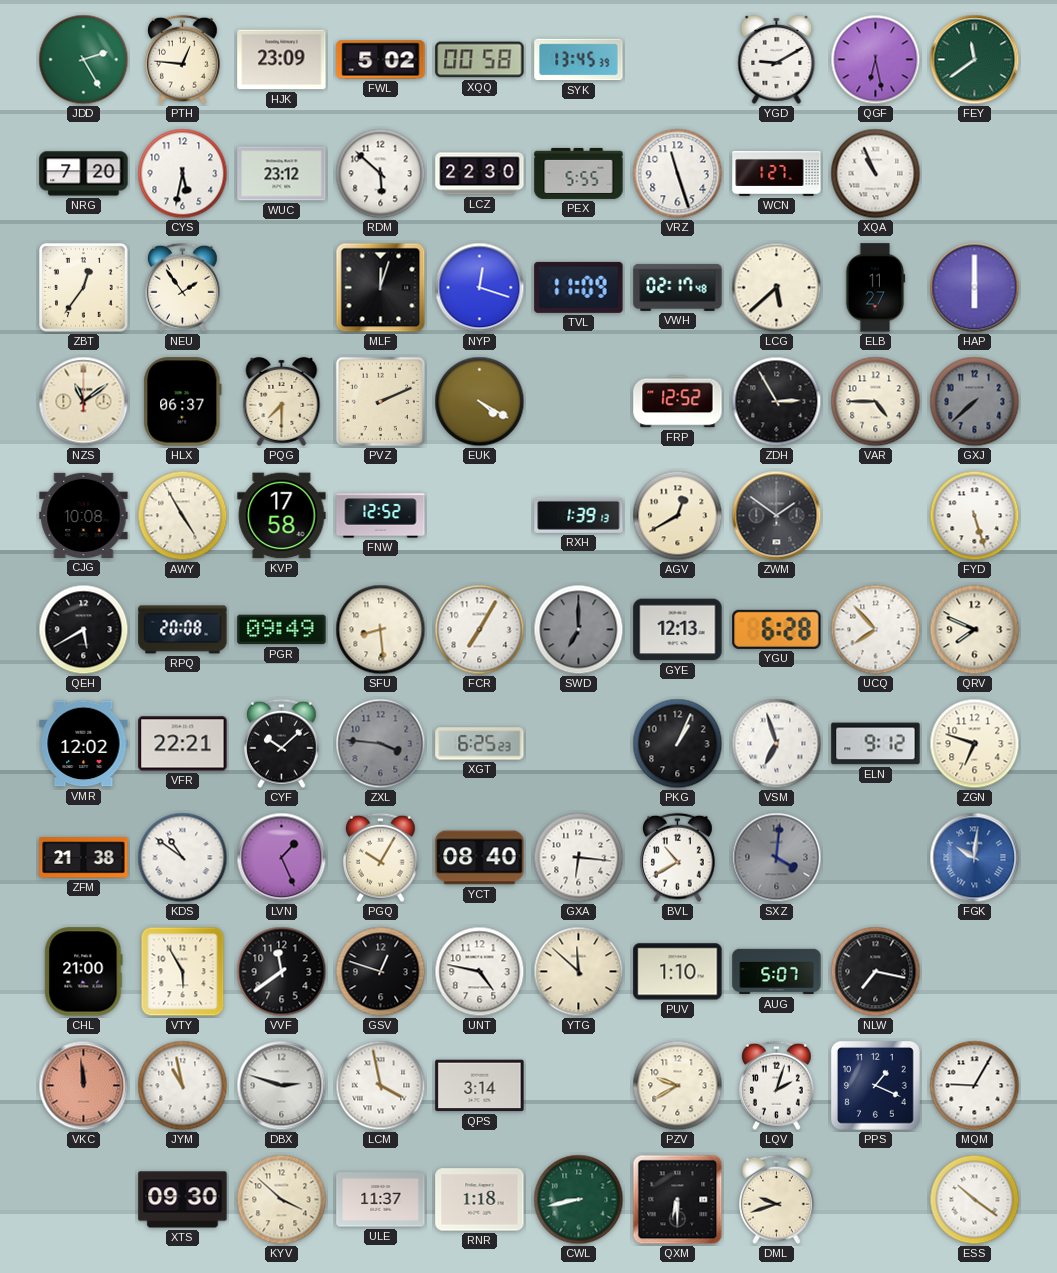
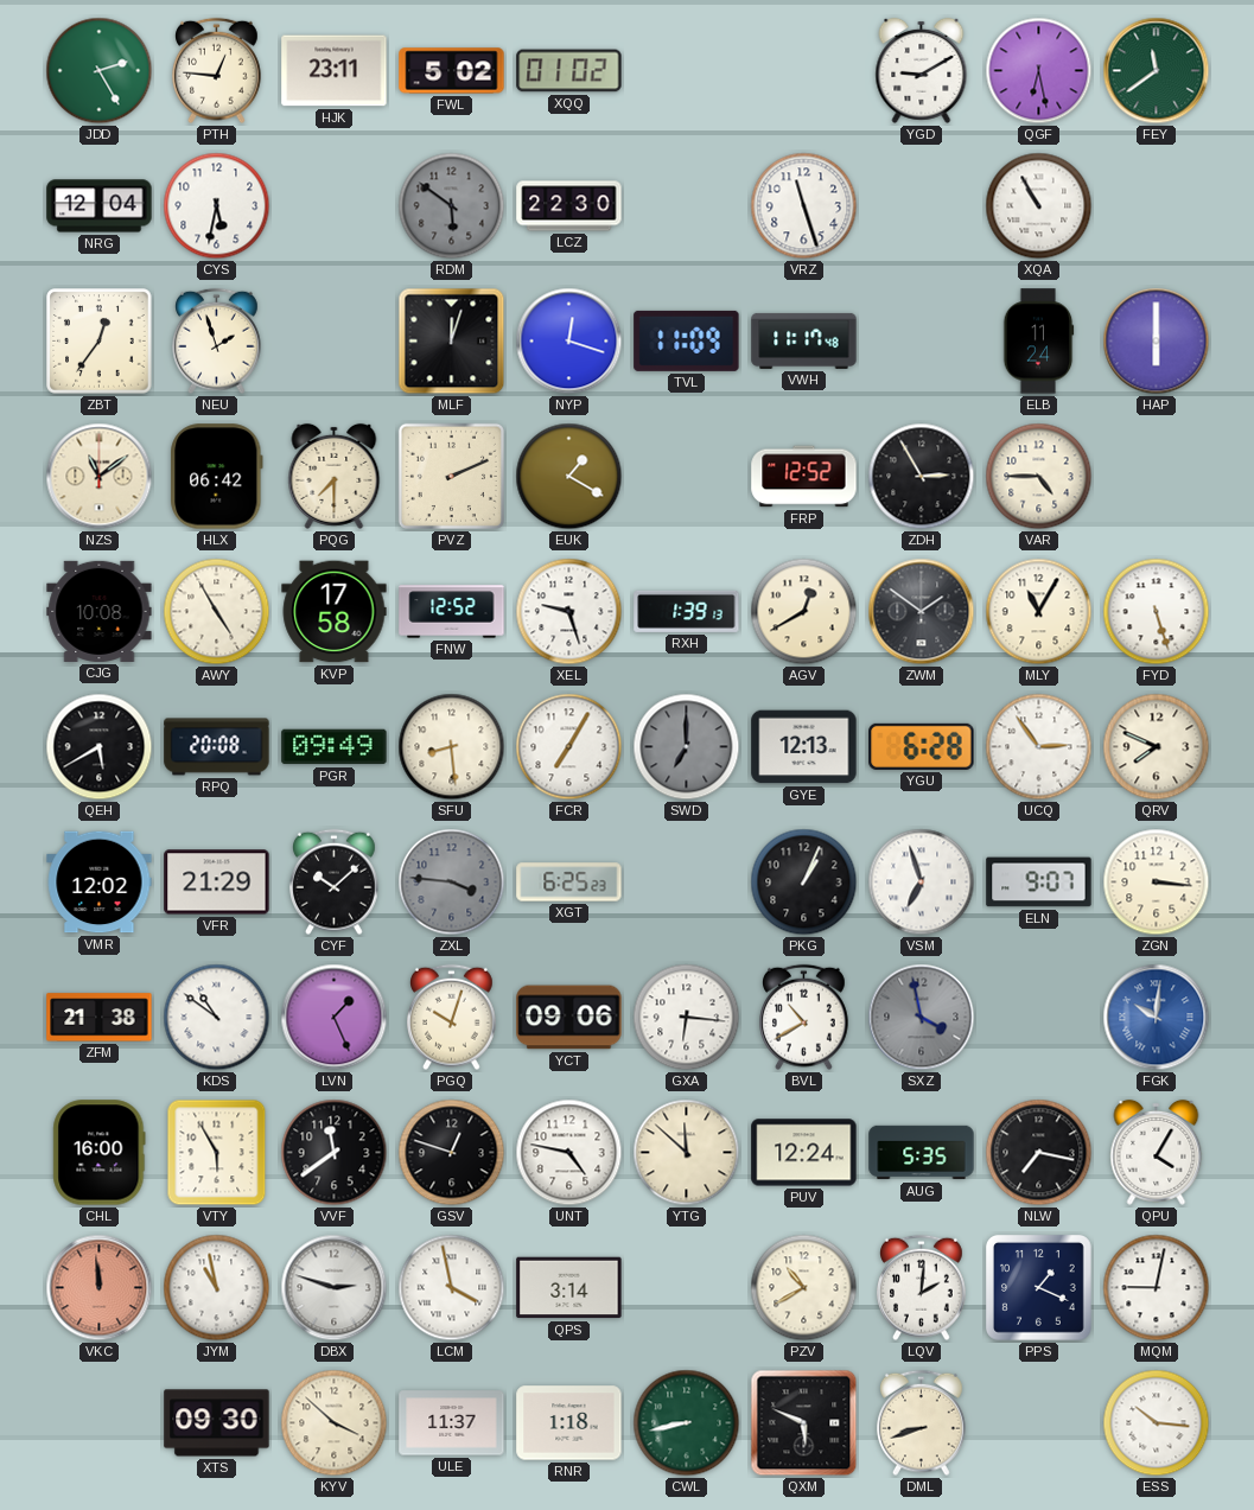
HJK: 23:09 -> 23:11
XQQ: 00:58 -> 01:02
SYK: 13:45 -> none
NRG: 7:20 -> 12:04
WUC: 23:12 -> none
RDM: 5:52 -> 5:51
RDM dial: white -> grey
PEX: 5:55 -> none
WCN: 1:27 -> none
XQA: 10:56 -> 10:55
NEU: 1:54 -> 1:57
VWH: 02:17 -> 11:17
LCG: 5:38 -> none
ELB: 11:27 -> 11:24
HLX: 06:37 -> 06:42
EUK: 4:20 -> 1:20
GXJ: 7:38 -> none
XEL: none -> 9:27
MLY: none -> 11:05
UCQ: 7:53 -> 2:54
VFR: 22:21 -> 21:29
ELN: 9:12 -> 9:07
ZGN: 6:48 -> 3:16
PGQ: 10:05 -> 10:03
YCT: 08:40 -> 09:06
SXZ: 4:01 -> 3:58
CHL: 21:00 -> 16:00
PUV: 1:10 -> 12:24
AUG: 5:07 -> 5:35
QPU: none -> 4:05
PZV: 9:40 -> 10:40
LQV: 2:03 -> 2:01
MQM: 9:05 -> 9:02
QXM: 6:30 -> 5:49
DML: 9:42 -> 8:42
ESS: 10:21 -> 10:16
